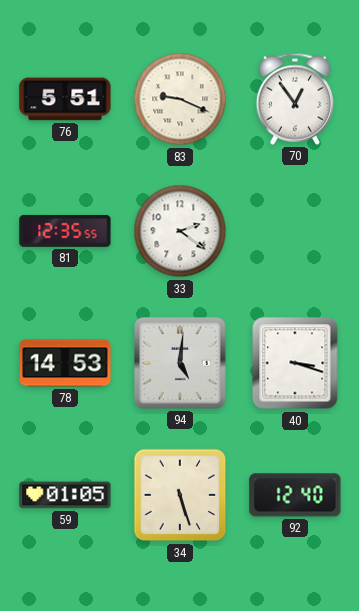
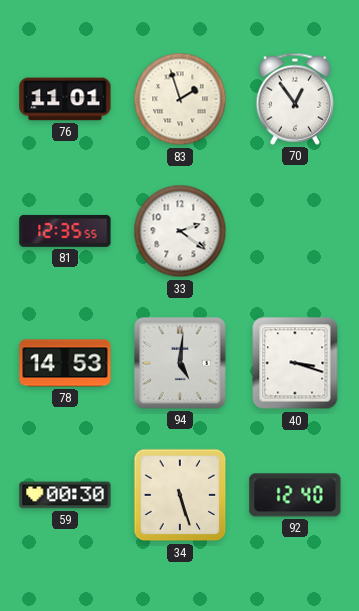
76: 5:51 -> 11:01
83: 9:19 -> 1:57
59: 01:05 -> 00:30
